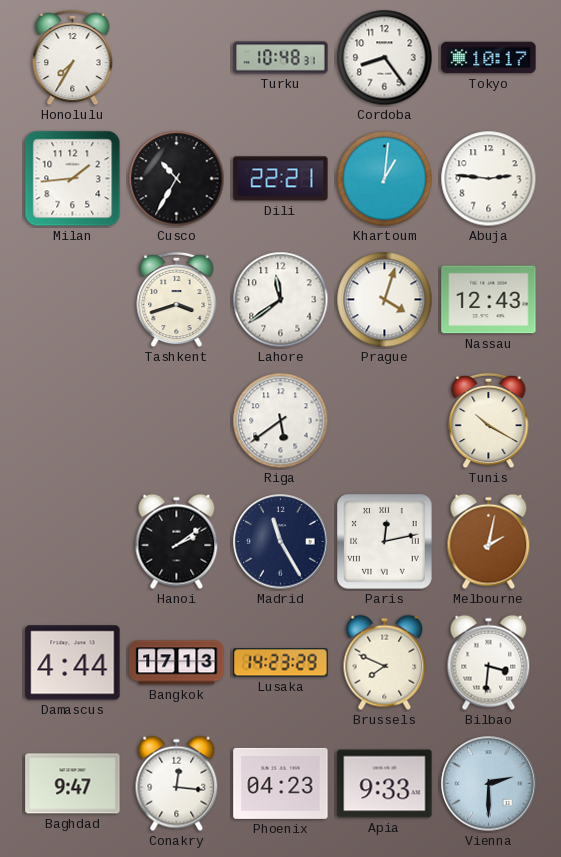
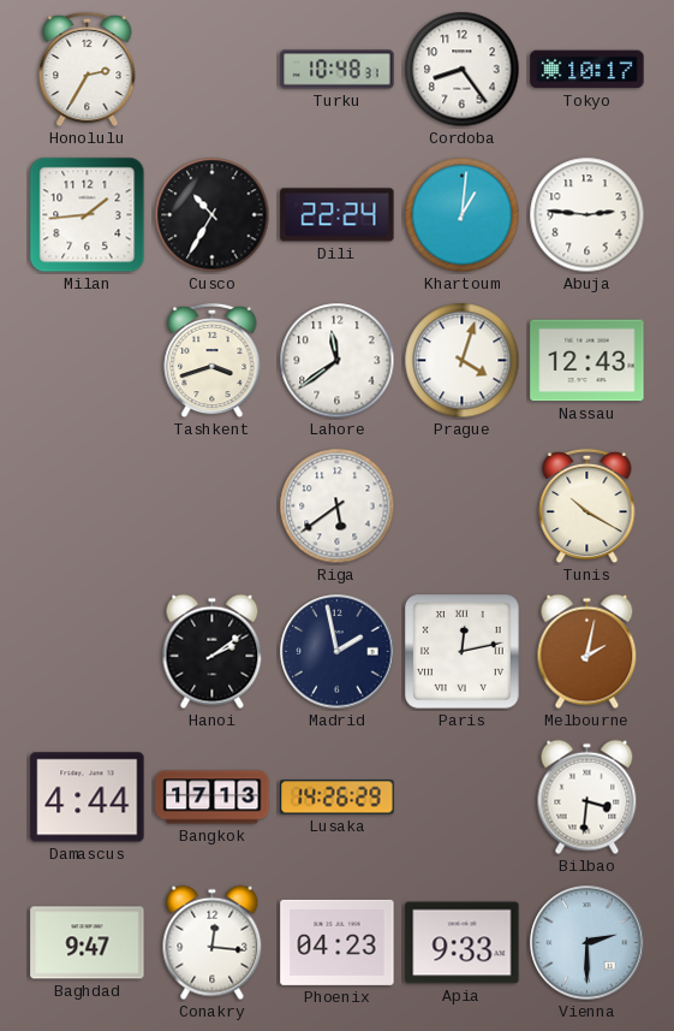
Honolulu: 7:35 -> 2:35
Dili: 22:21 -> 22:24
Madrid: 11:25 -> 1:58
Lusaka: 14:23 -> 14:26
Brussels: 7:49 -> none
